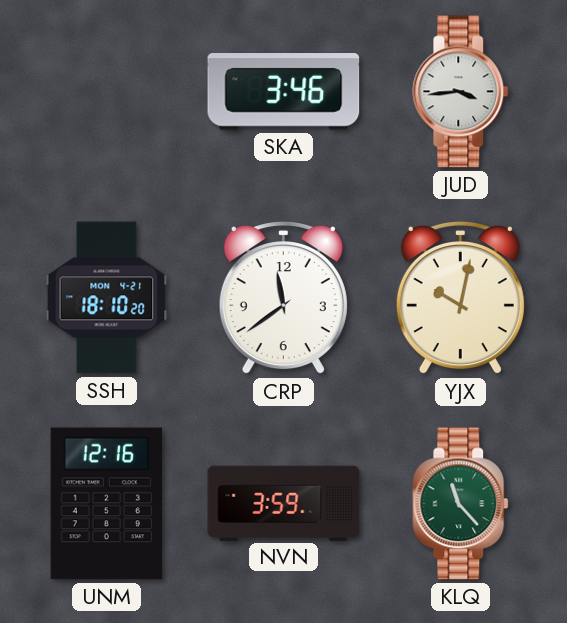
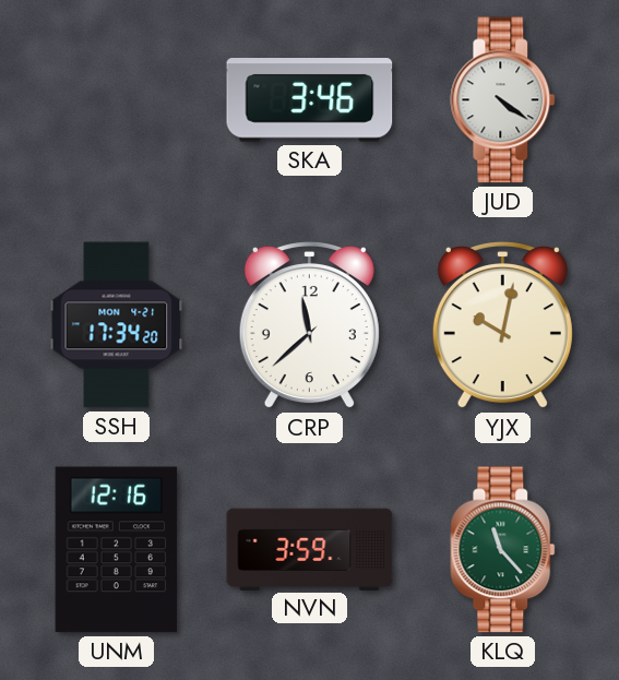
JUD: 3:44 -> 4:21
SSH: 18:10 -> 17:34
CRP: 11:39 -> 11:38
